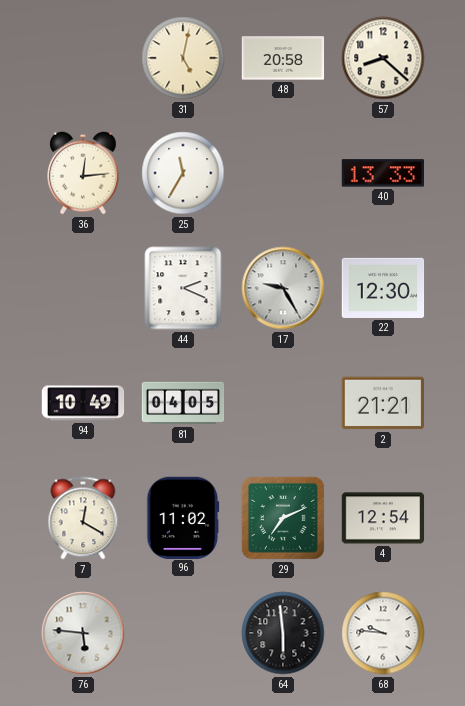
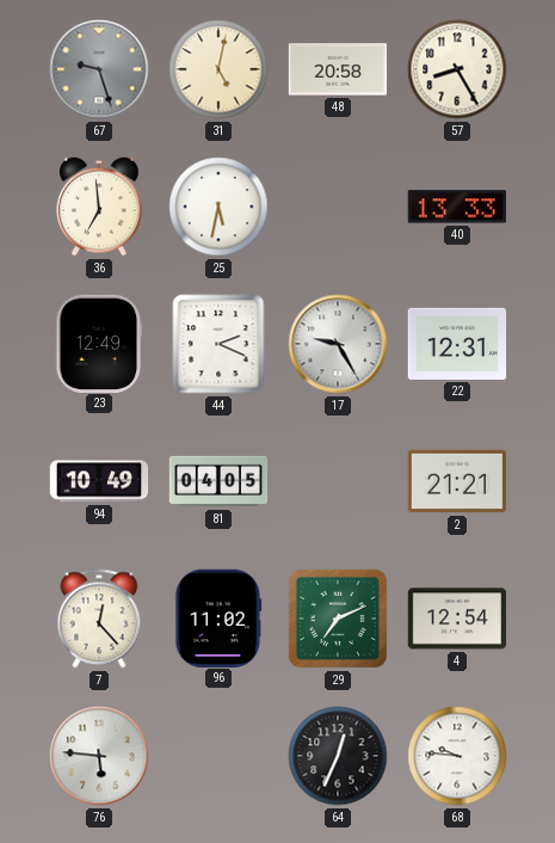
67: none -> 9:27
57: 8:22 -> 8:25
36: 12:14 -> 6:59
25: 11:35 -> 5:32
23: none -> 12:49
22: 12:30 -> 12:31
7: 12:20 -> 12:23
64: 5:59 -> 12:34
